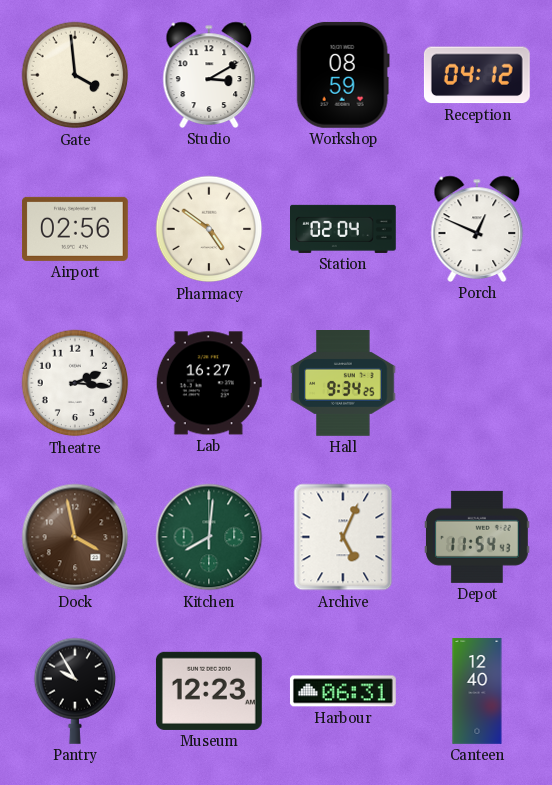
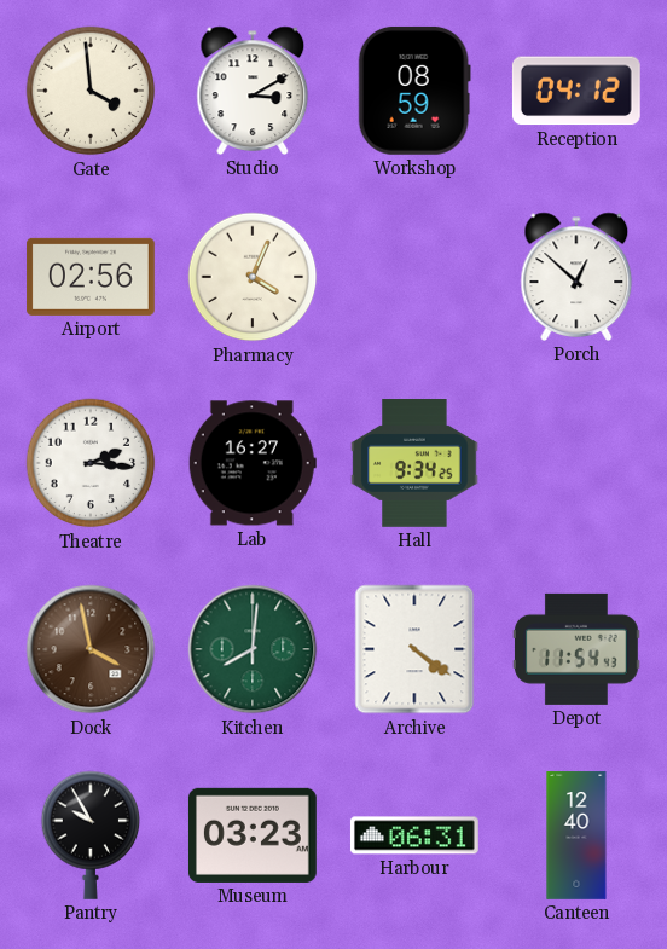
Pharmacy: 4:51 -> 4:04
Station: 02:04 -> none
Porch: 12:49 -> 12:52
Archive: 5:04 -> 4:21
Museum: 12:23 -> 03:23
